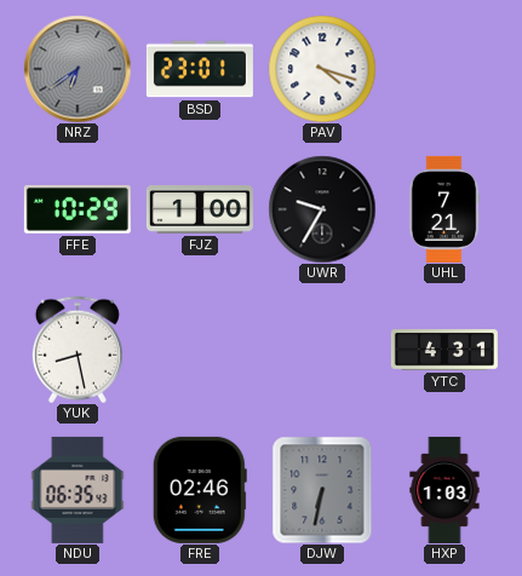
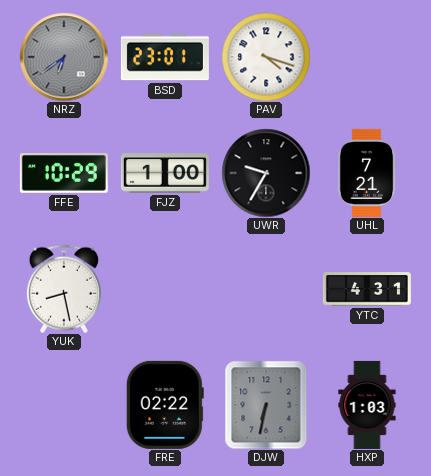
NDU: 06:35 -> none
FRE: 02:46 -> 02:22
